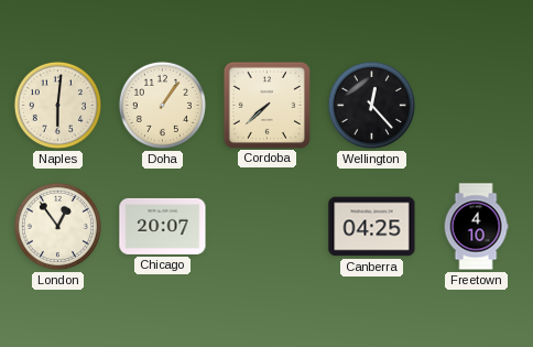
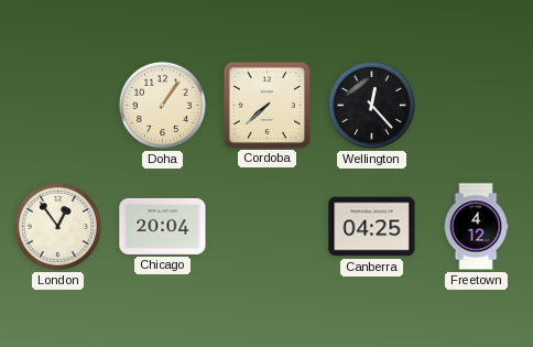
Naples: 6:01 -> none
Chicago: 20:07 -> 20:04
Freetown: 4:10 -> 4:12
